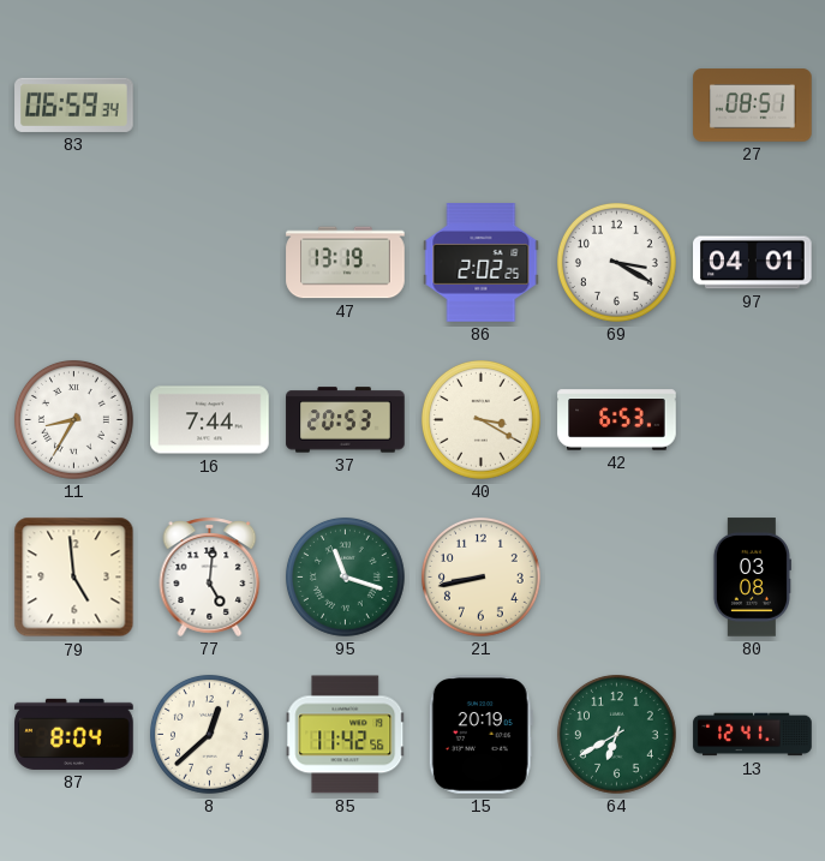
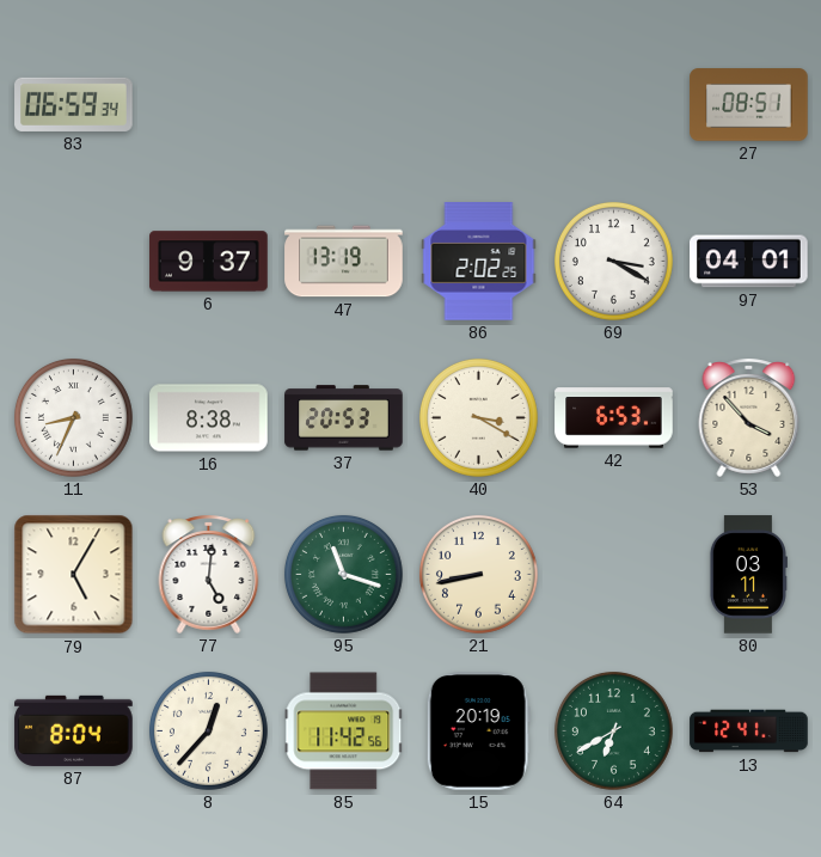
6: none -> 9:37
11: 8:35 -> 8:34
16: 7:44 -> 8:38
53: none -> 3:53
79: 4:59 -> 5:05
80: 03:08 -> 03:11
8: 12:38 -> 12:37
